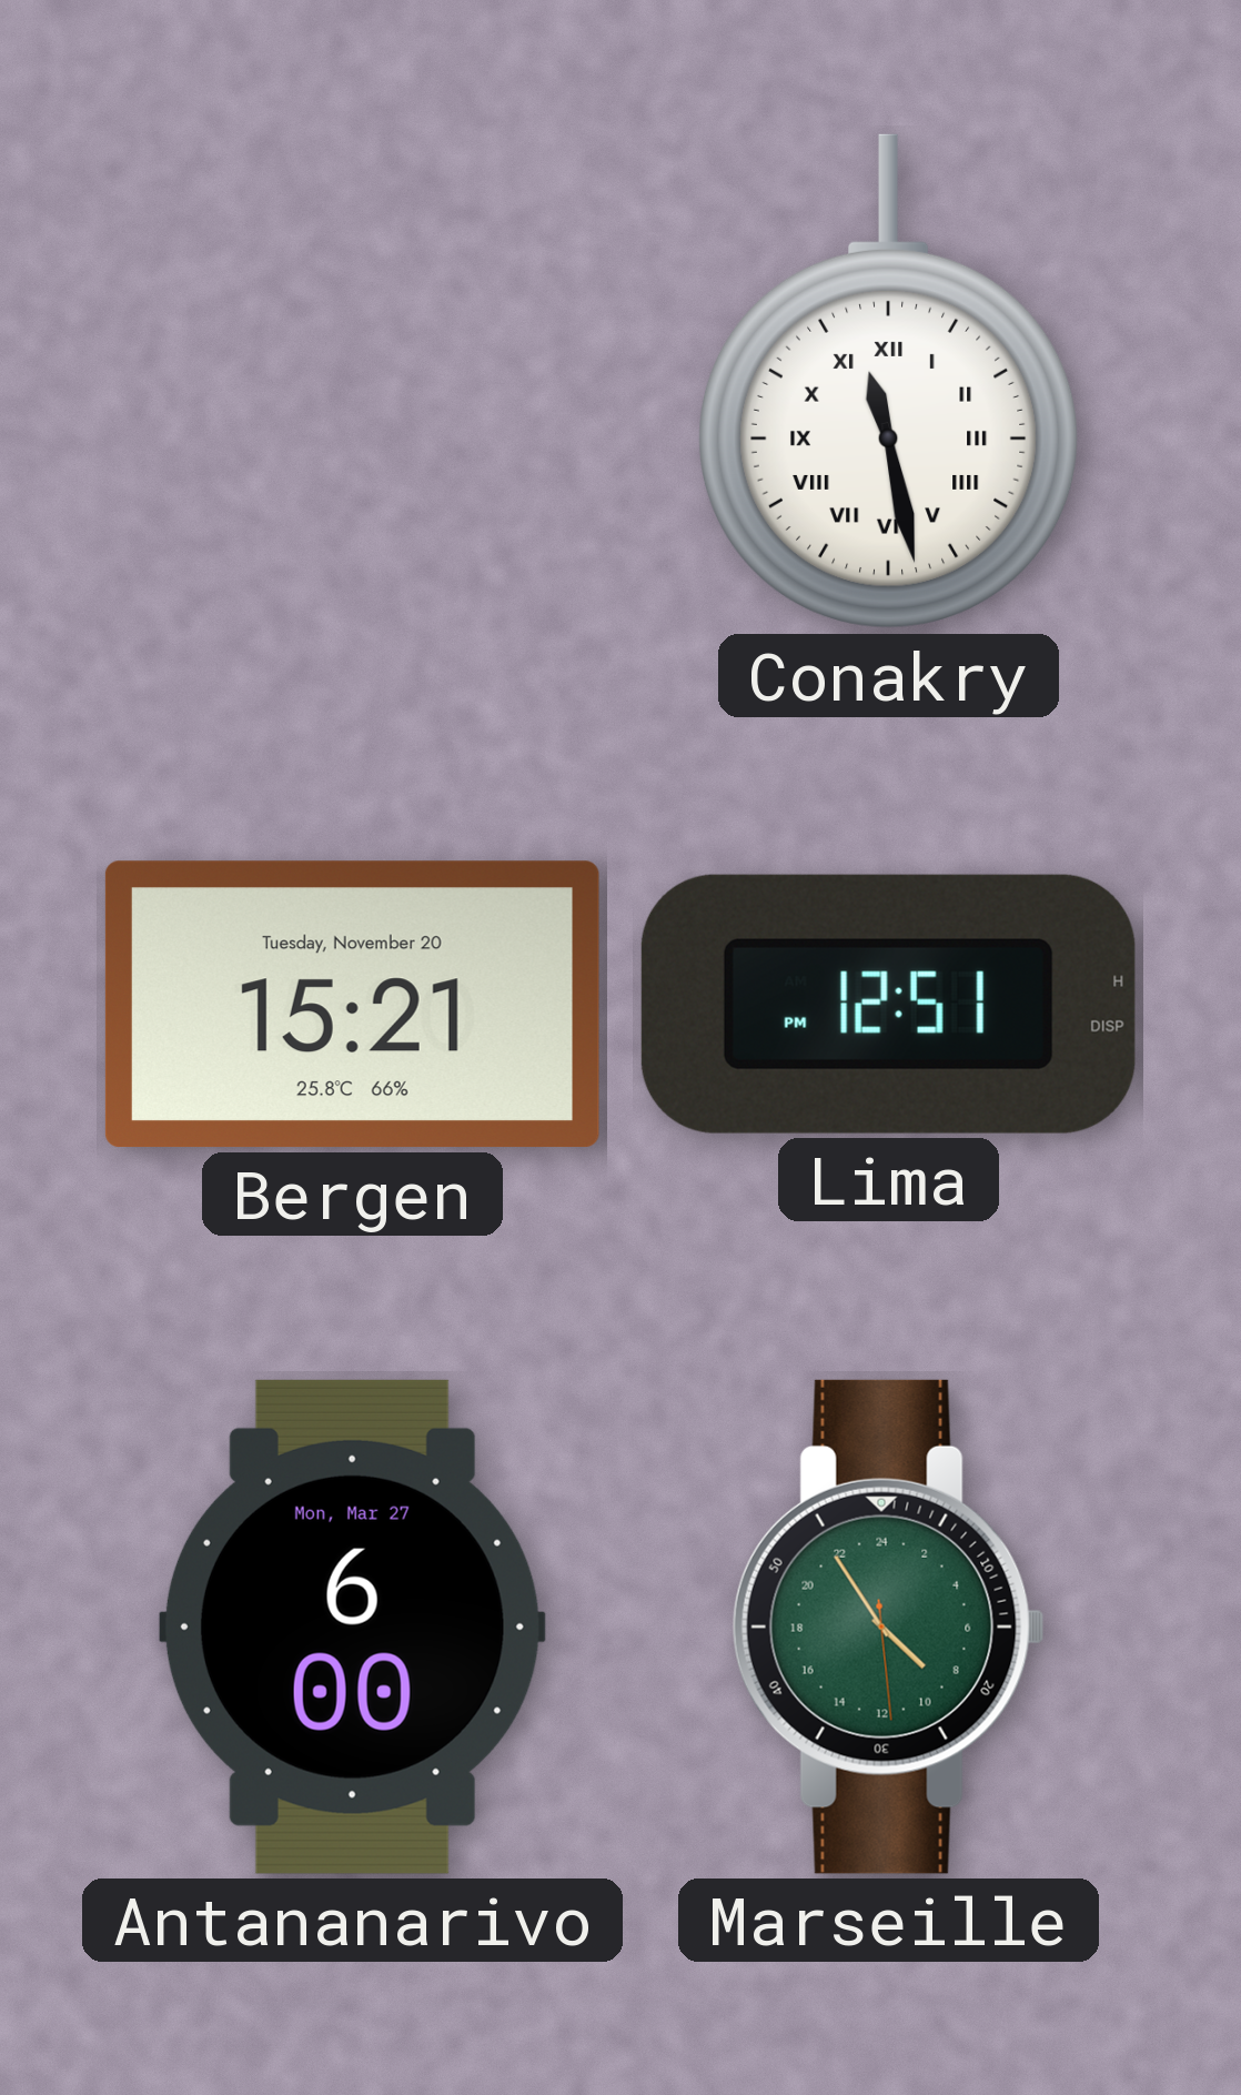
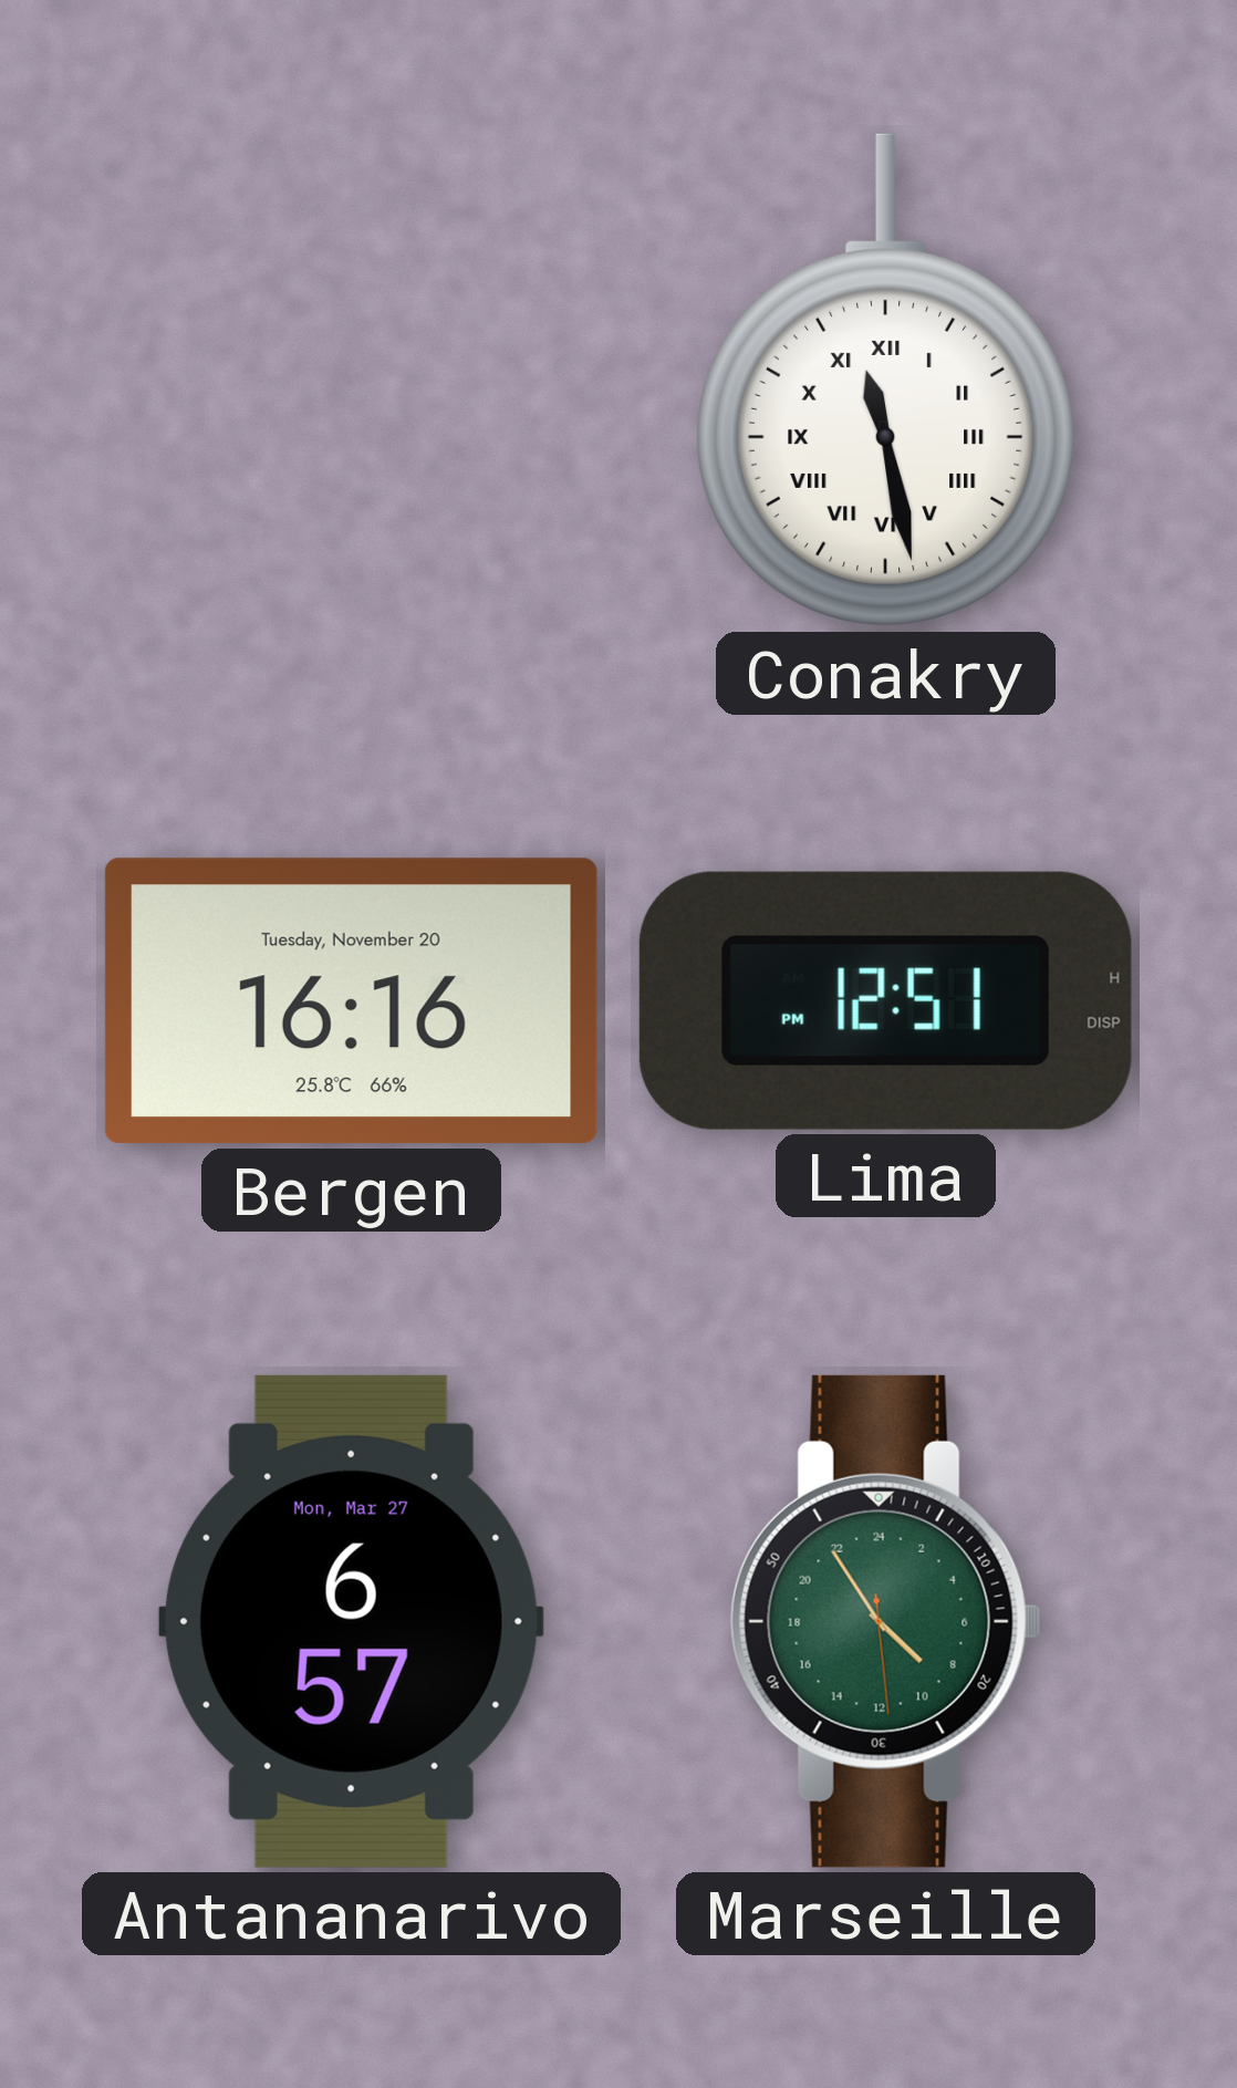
Bergen: 15:21 -> 16:16
Antananarivo: 6:00 -> 6:57
